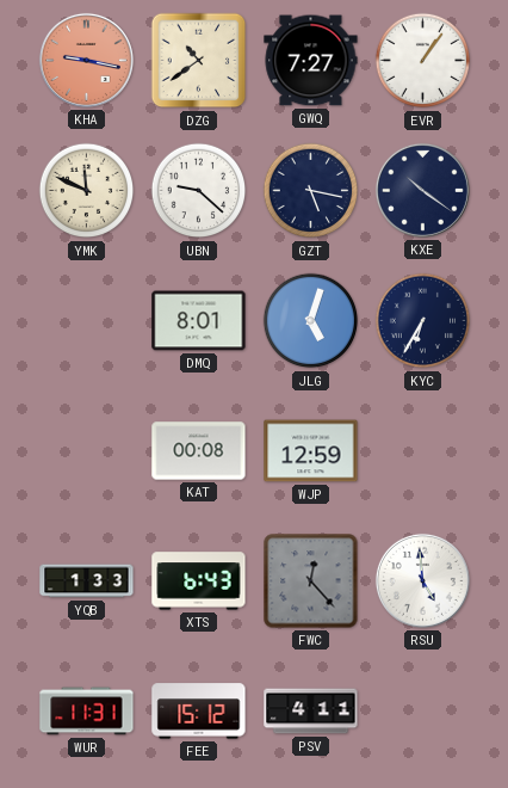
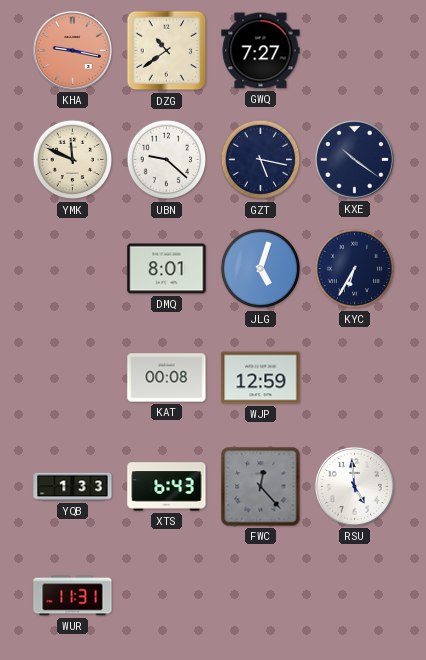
EVR: 1:06 -> none
FEE: 15:12 -> none
PSV: 4:11 -> none
